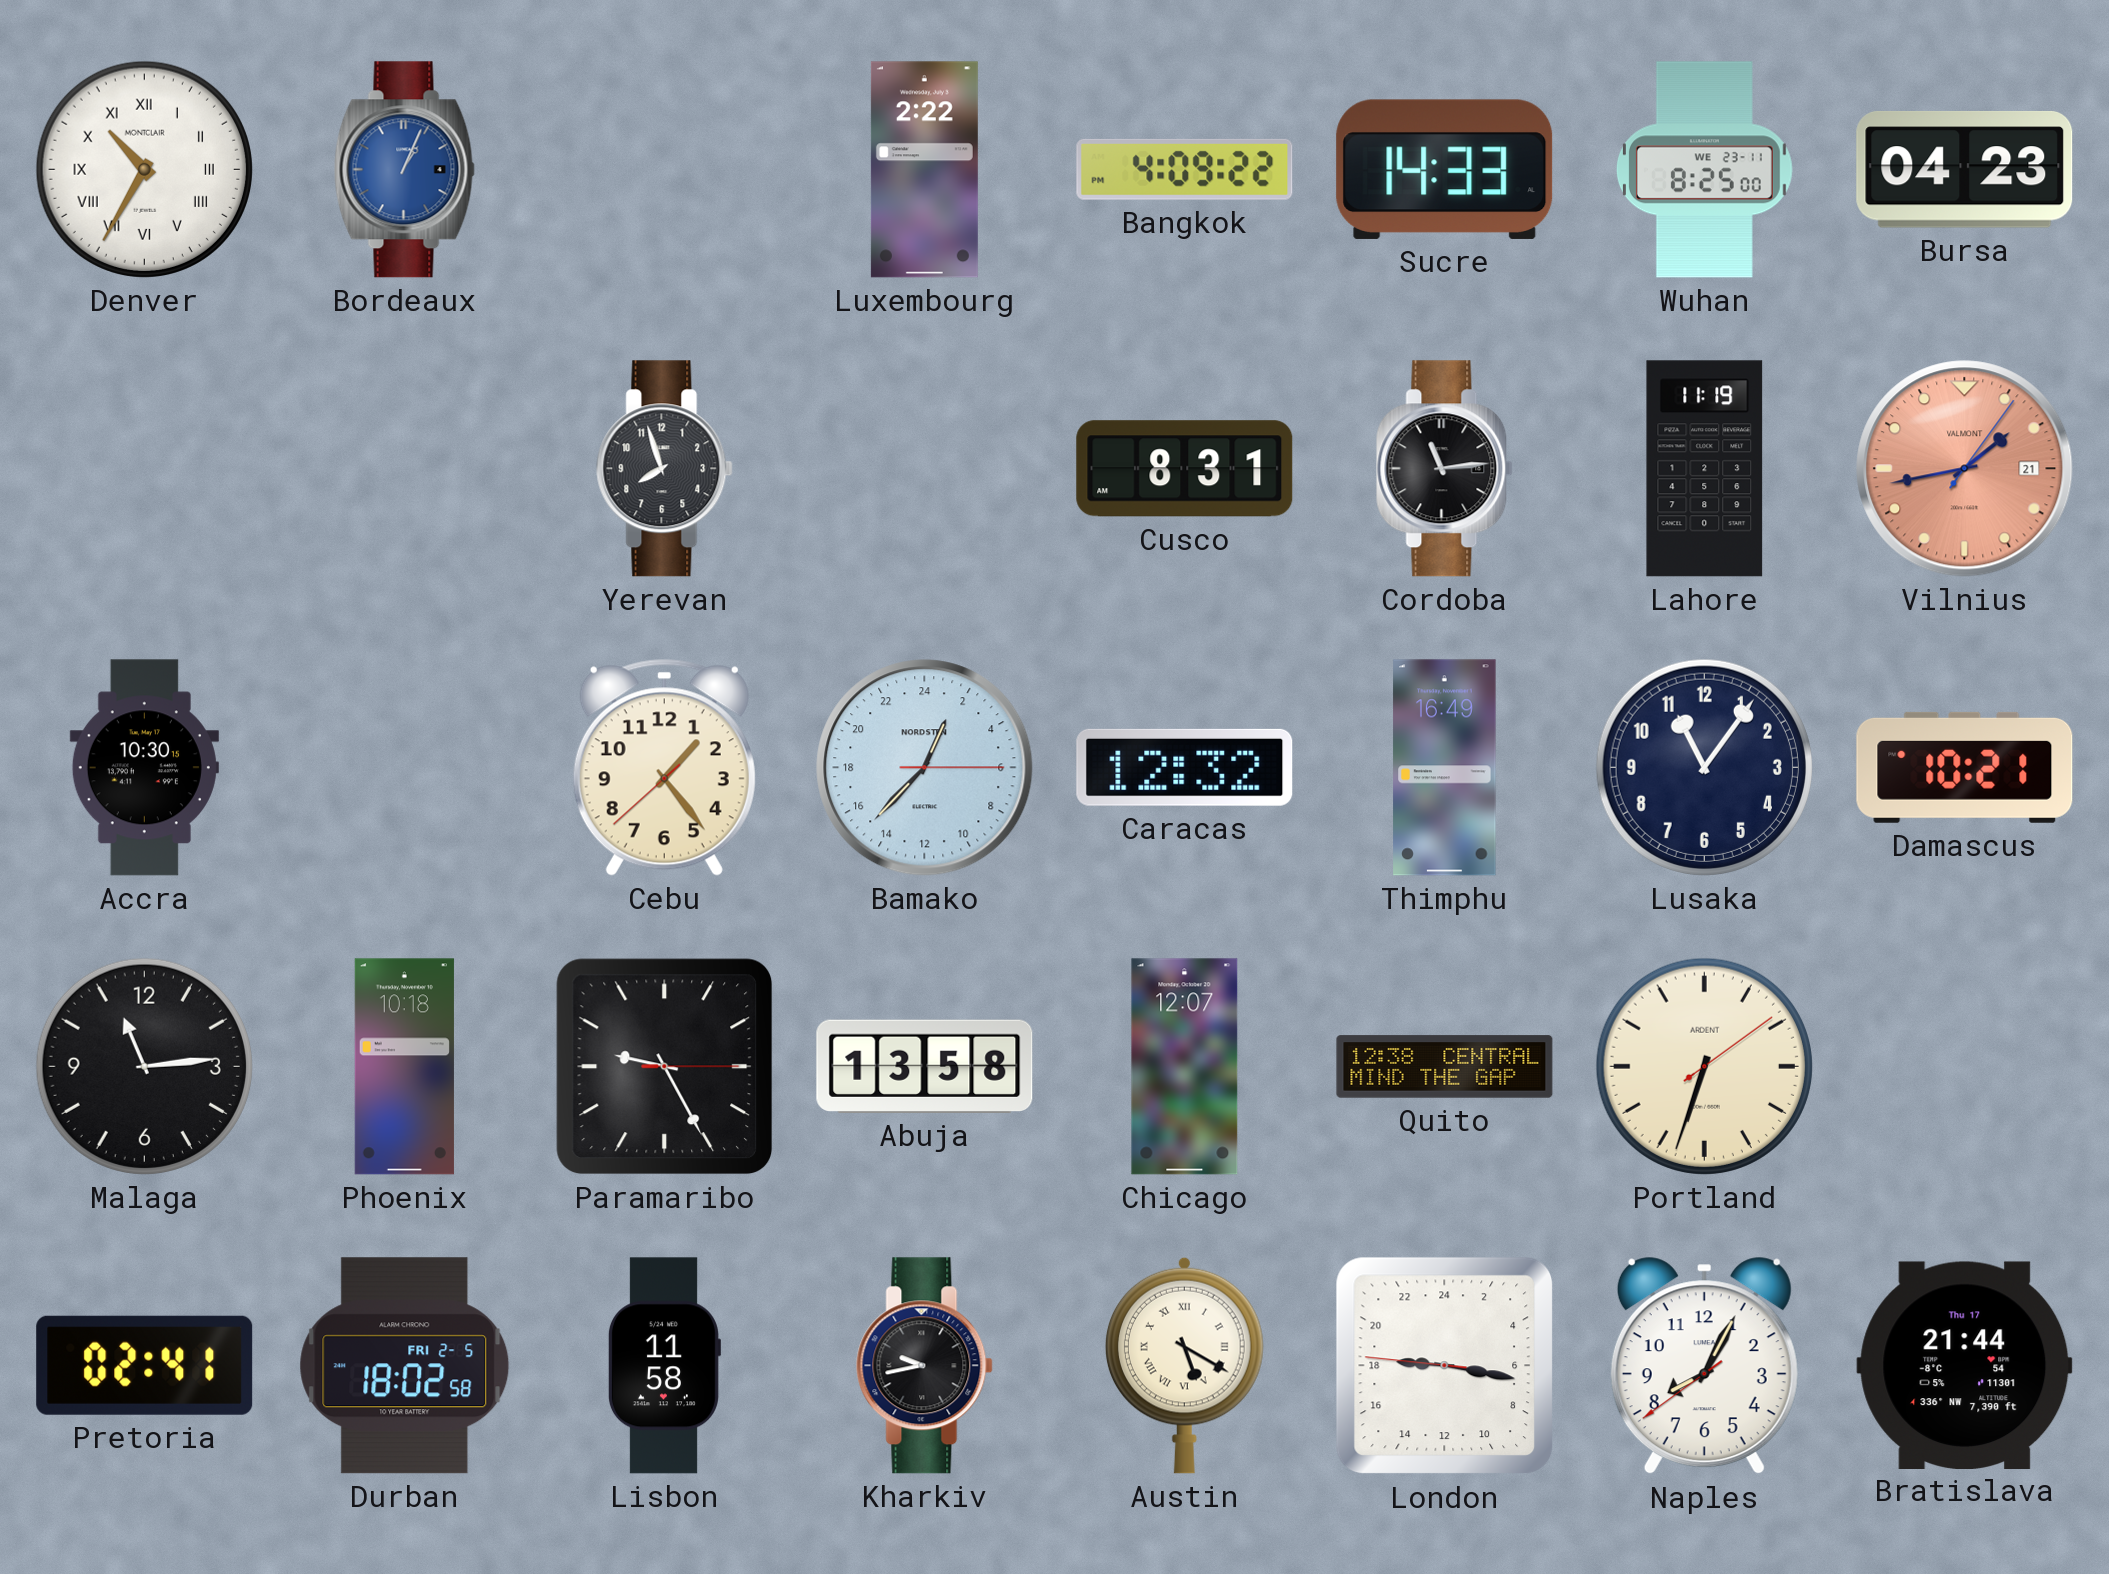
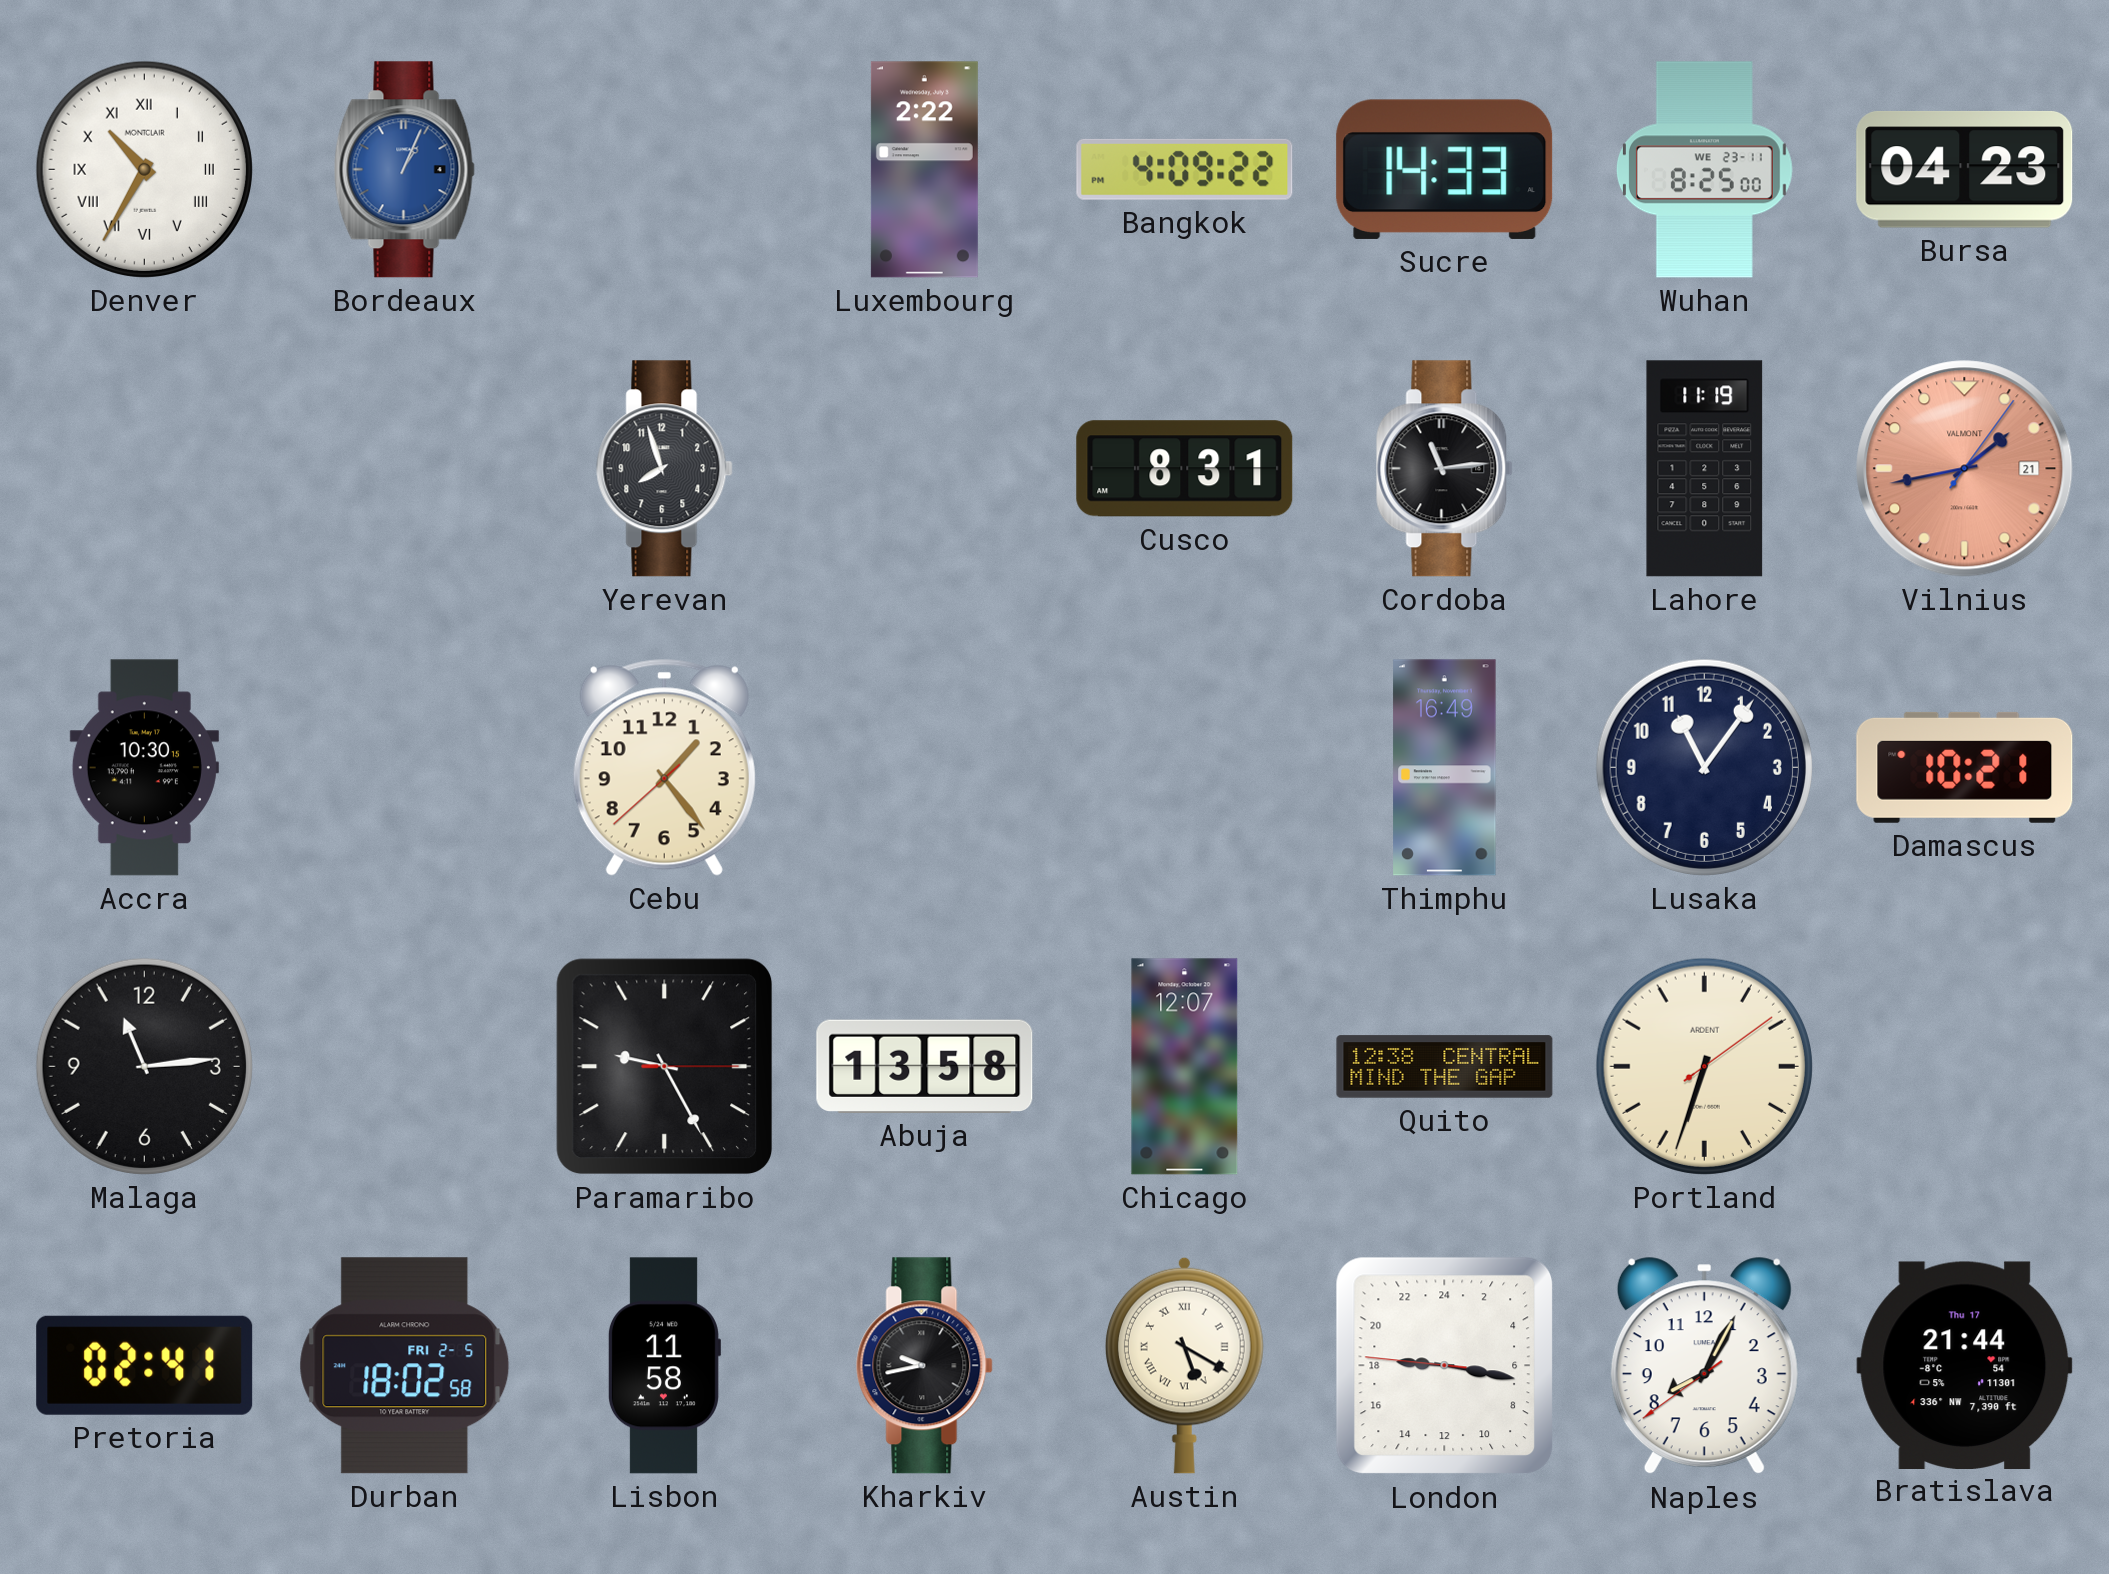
Bamako: 1:37 -> none
Caracas: 12:32 -> none
Phoenix: 10:18 -> none
